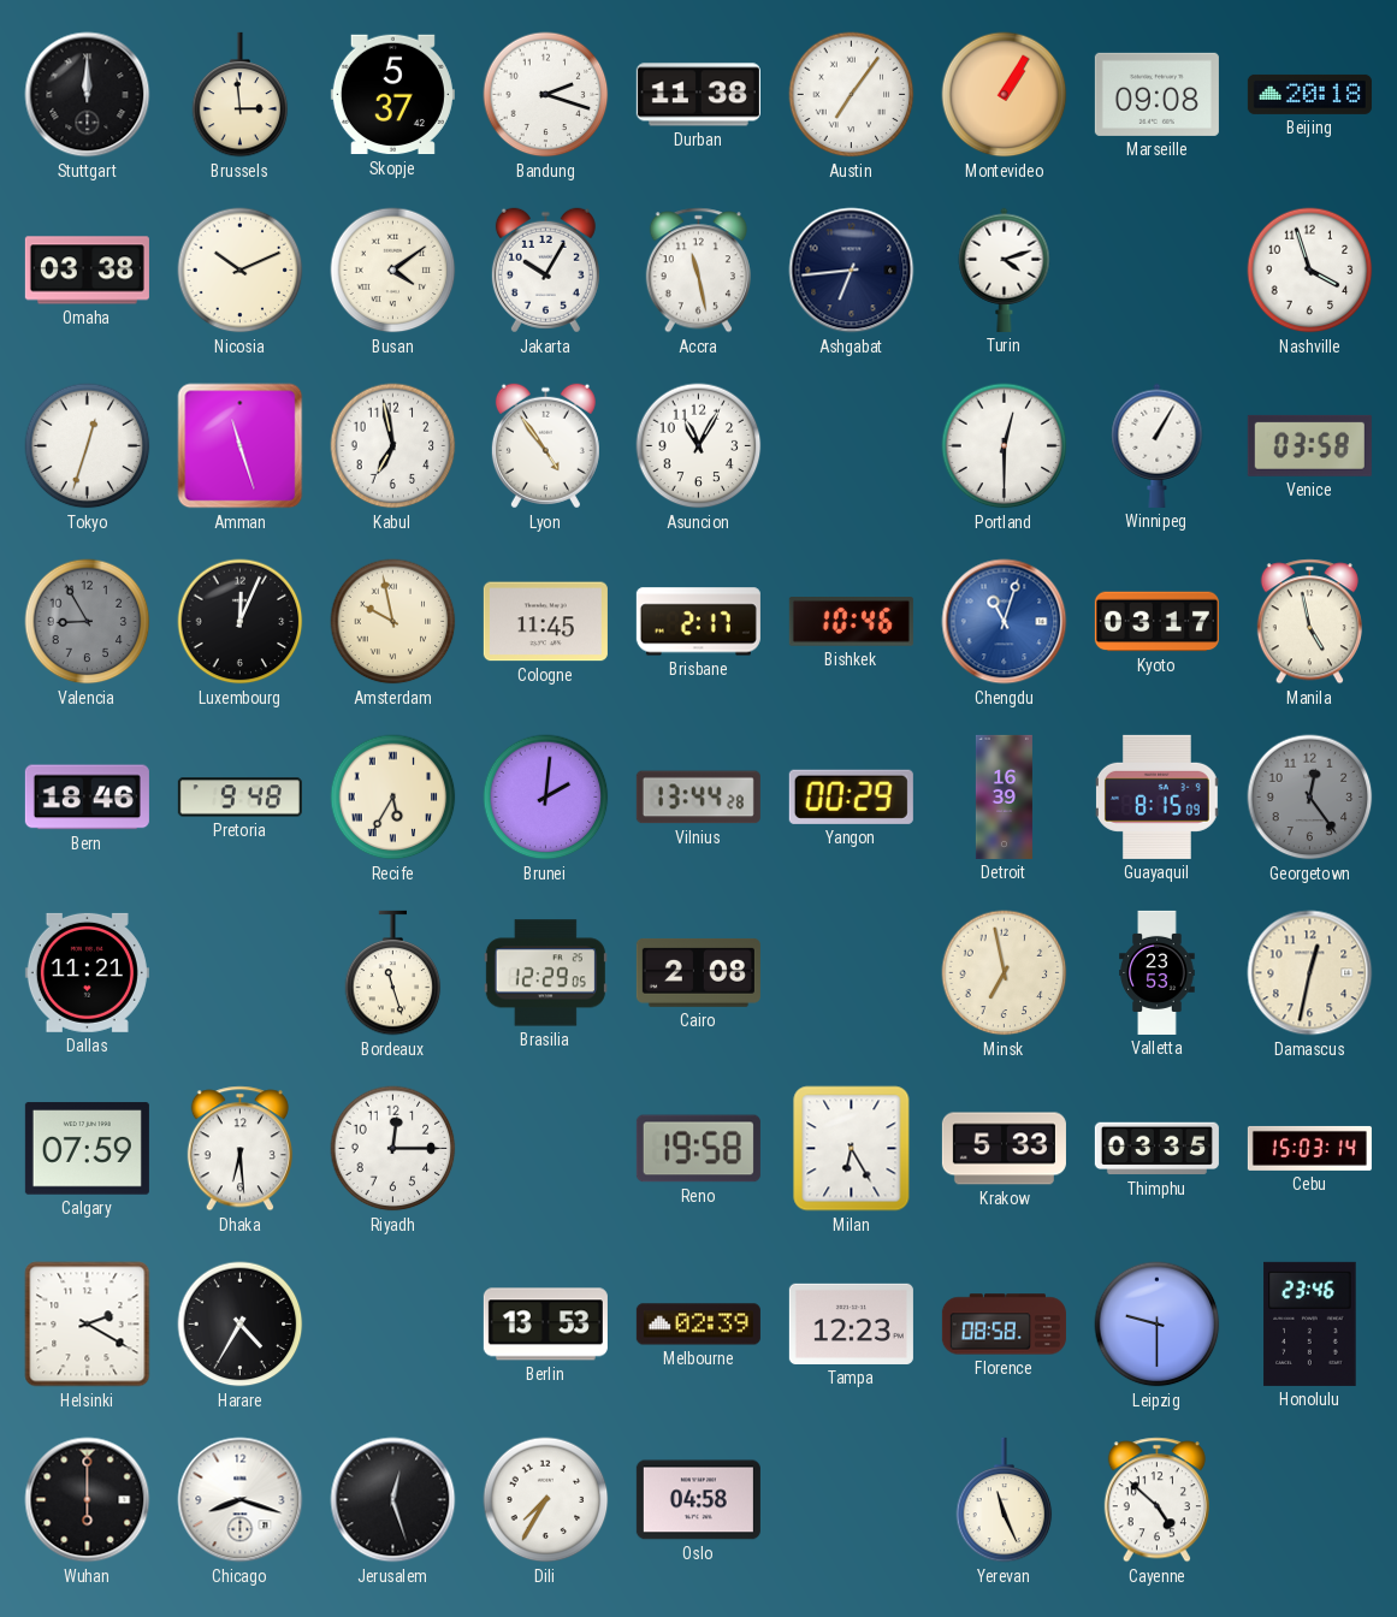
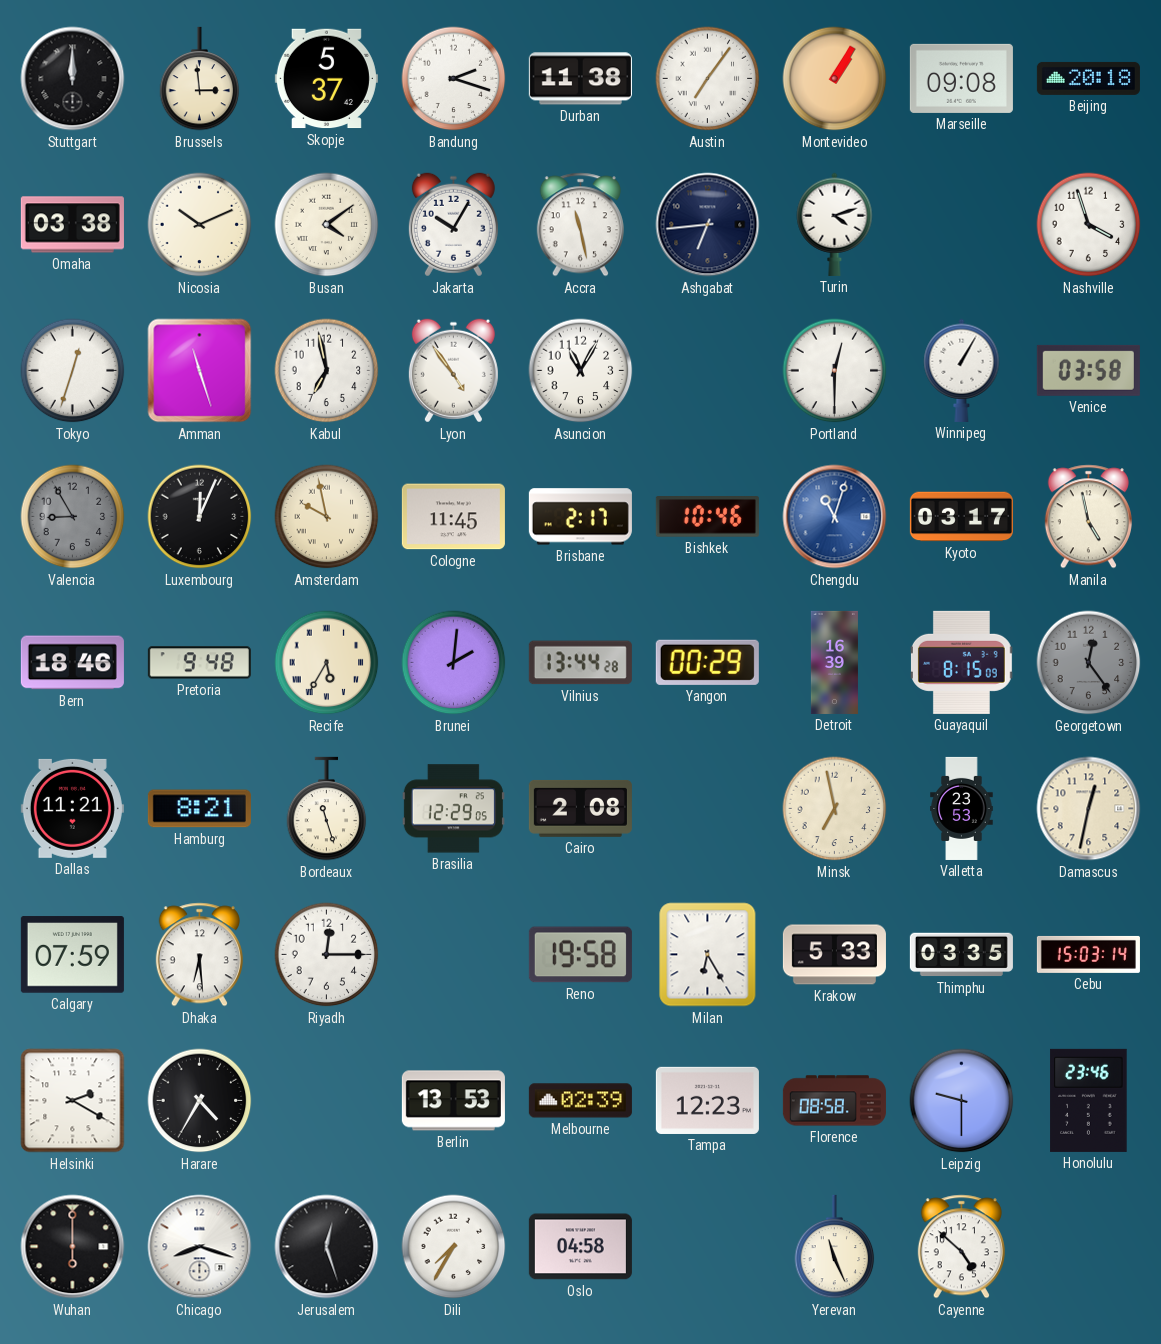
Hamburg: none -> 8:21
